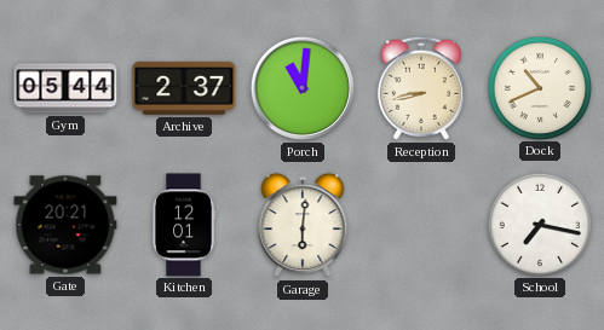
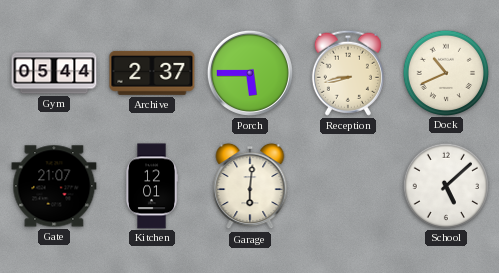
Porch: 11:01 -> 5:45
Gate: 20:21 -> 21:07
School: 7:17 -> 5:08
